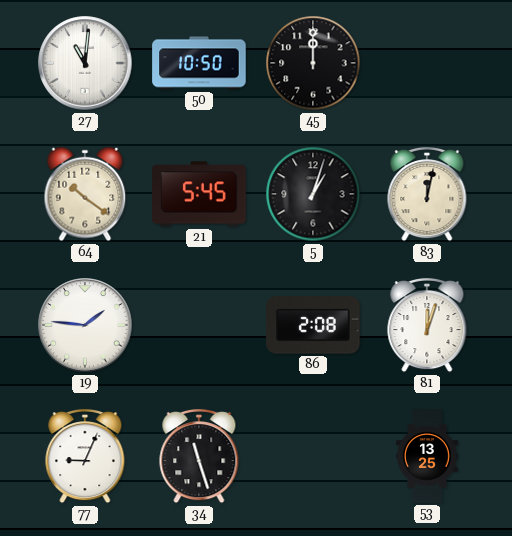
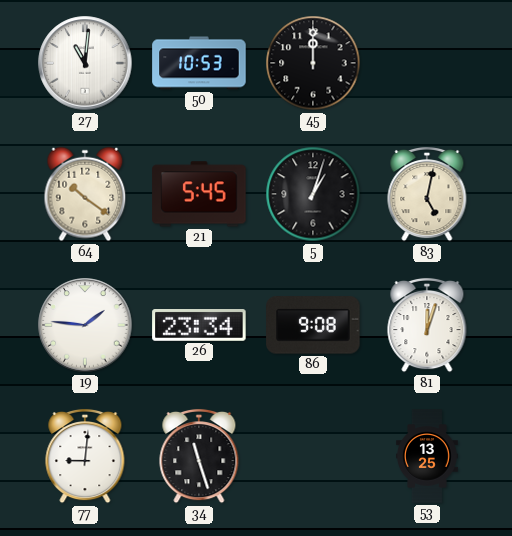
50: 10:50 -> 10:53
83: 12:02 -> 5:02
26: none -> 23:34
86: 2:08 -> 9:08
77: 9:04 -> 9:01
